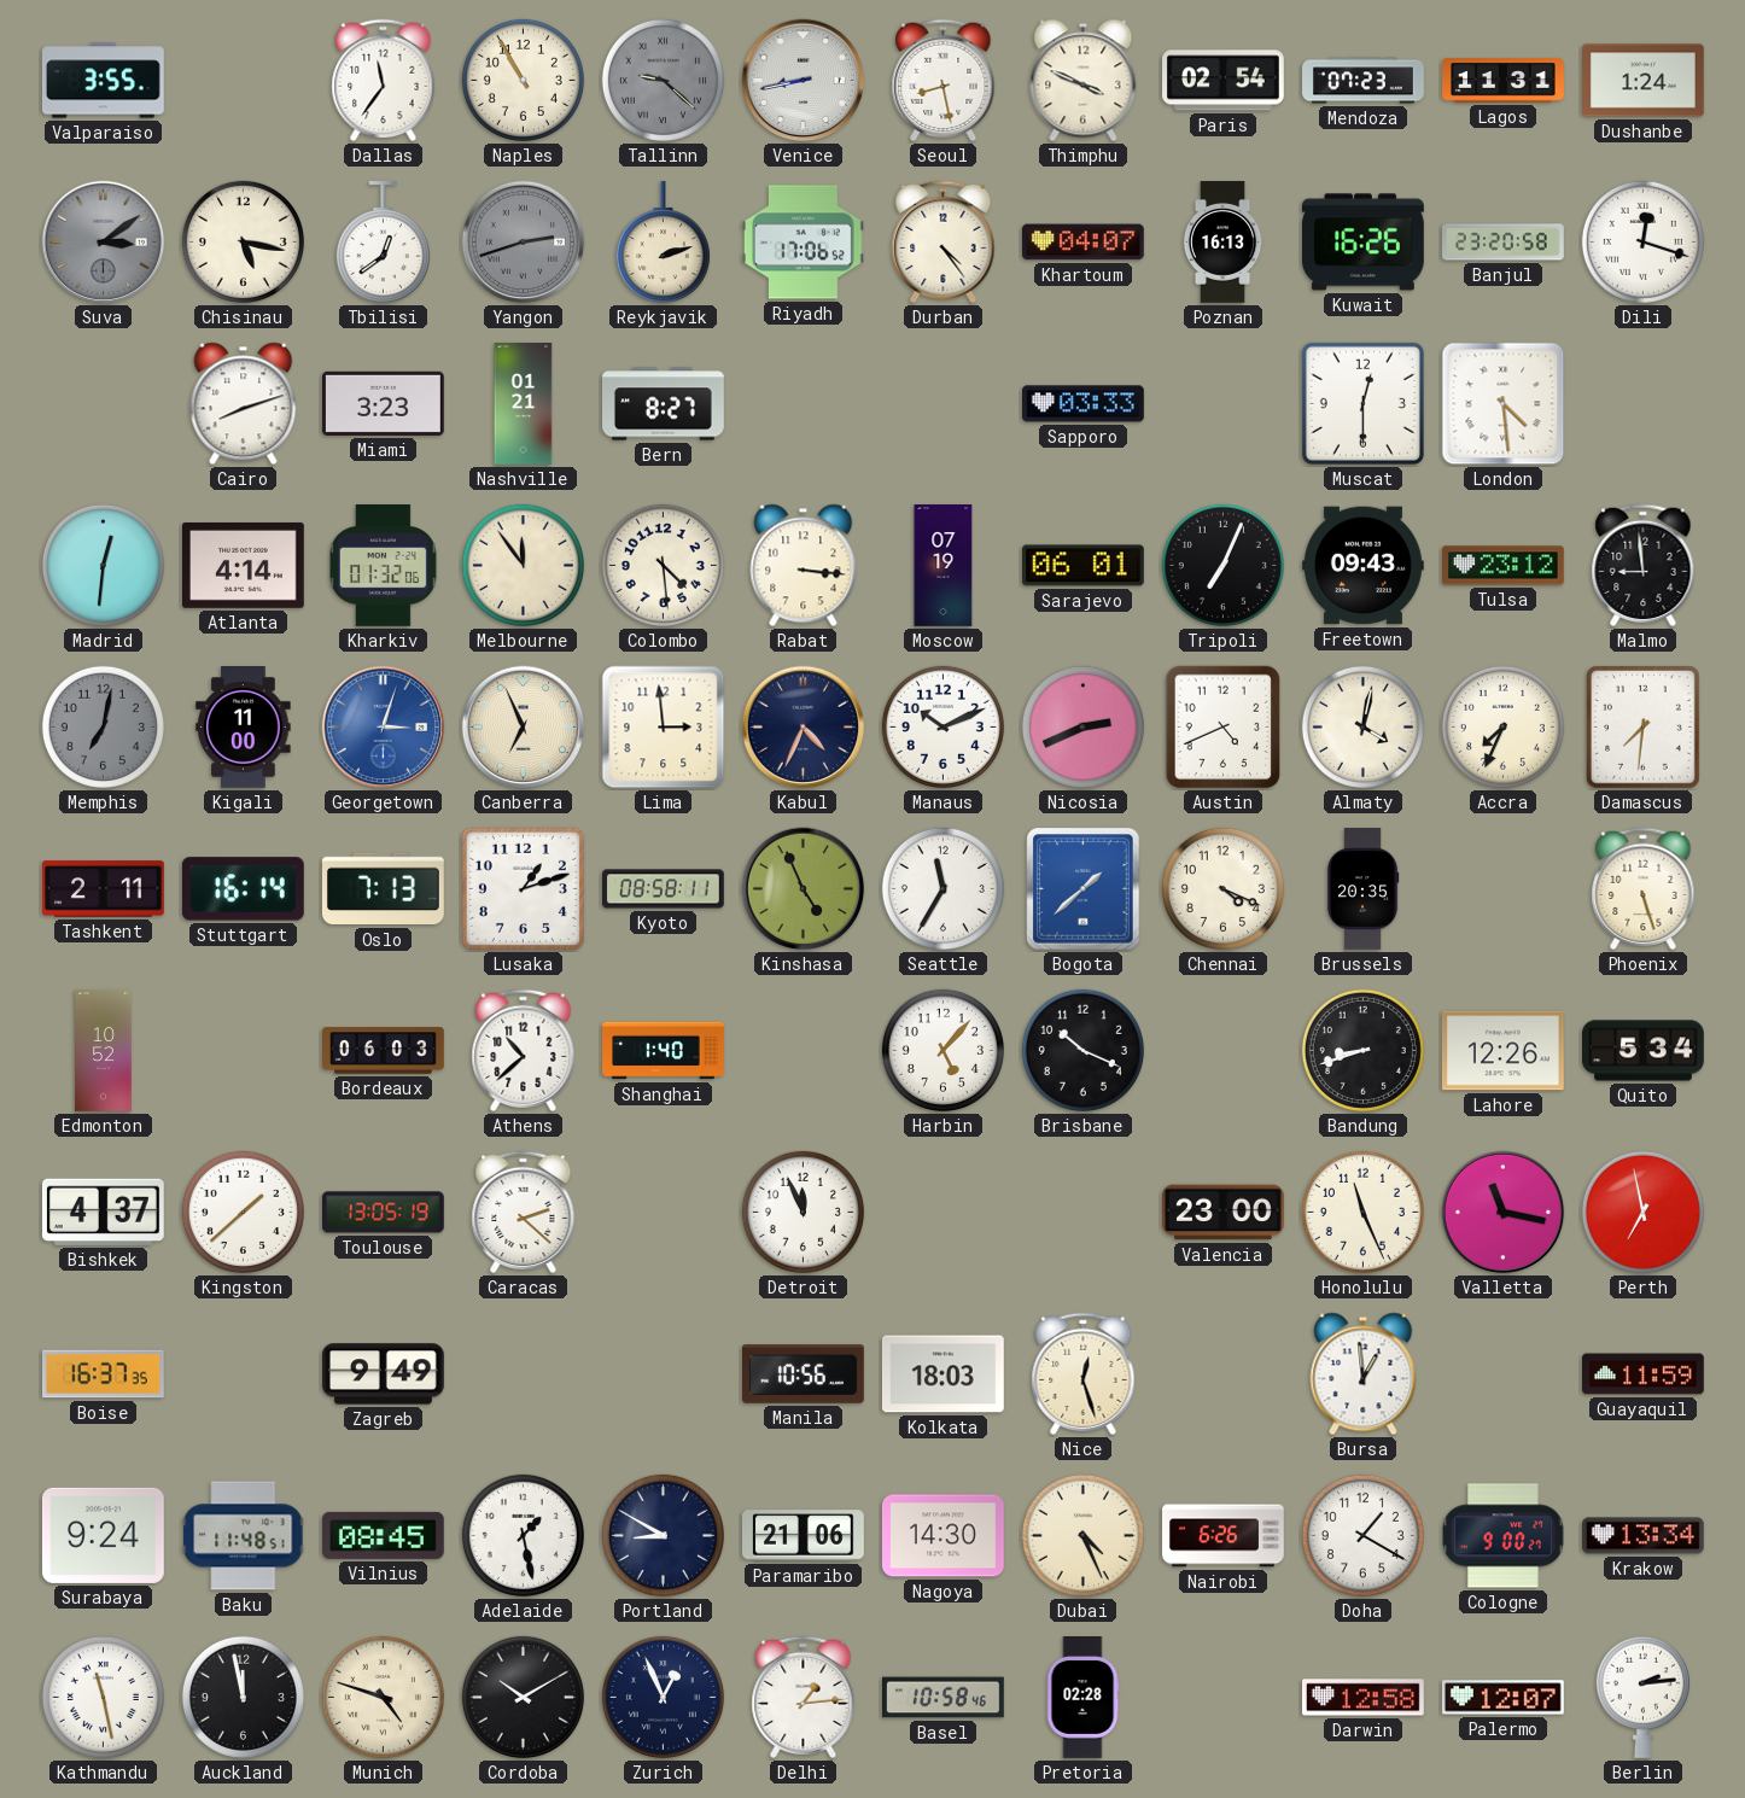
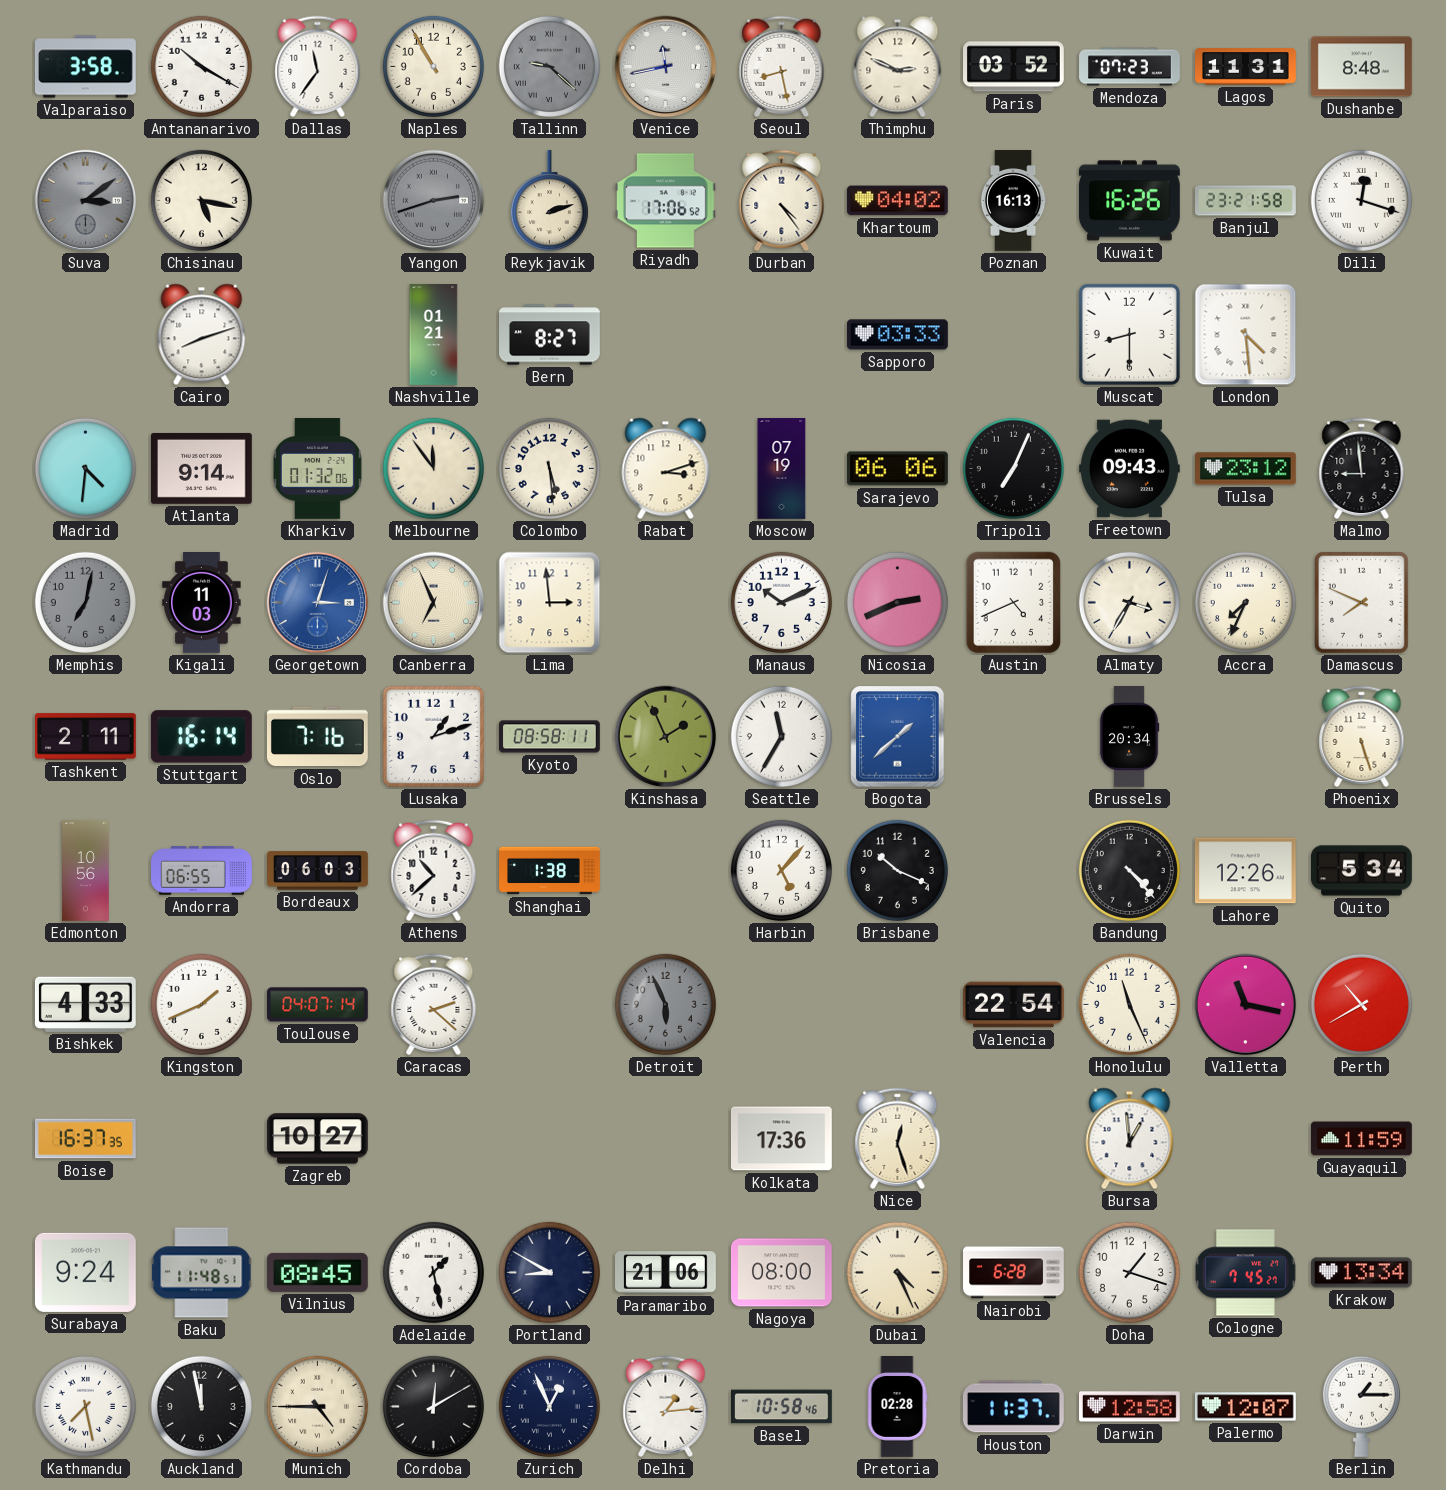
Valparaiso: 3:55 -> 3:58
Antananarivo: none -> 10:20
Venice: 8:43 -> 11:43
Thimphu: 3:49 -> 2:49
Paris: 02:54 -> 03:52
Dushanbe: 1:24 -> 8:48
Tbilisi: 12:39 -> none
Khartoum: 04:07 -> 04:02
Banjul: 23:20 -> 23:21
Miami: 3:23 -> none
Muscat: 12:30 -> 8:30
Madrid: 12:31 -> 4:31
Atlanta: 4:14 -> 9:14
Colombo: 4:29 -> 5:29
Rabat: 3:16 -> 3:12
Sarajevo: 06:01 -> 06:06
Kigali: 11:00 -> 11:03
Kabul: 4:34 -> none
Almaty: 4:02 -> 3:35
Damascus: 7:31 -> 7:49
Oslo: 7:13 -> 7:16
Kinshasa: 4:56 -> 1:56
Chennai: 4:19 -> none
Brussels: 20:35 -> 20:34
Edmonton: 10:52 -> 10:56
Andorra: none -> 06:55
Shanghai: 1:40 -> 1:38
Bandung: 8:42 -> 4:23
Bishkek: 4:37 -> 4:33
Kingston: 1:38 -> 1:41
Toulouse: 13:05 -> 04:07
Detroit: 11:56 -> 5:56
Detroit dial: white -> grey
Valencia: 23:00 -> 22:54
Perth: 6:58 -> 10:40
Zagreb: 9:49 -> 10:27
Manila: 10:56 -> none
Kolkata: 18:03 -> 17:36
Nagoya: 14:30 -> 08:00
Nairobi: 6:26 -> 6:28
Doha: 1:20 -> 1:18
Cologne: 9:00 -> 7:45
Kathmandu: 11:28 -> 7:28
Munich: 4:48 -> 4:45
Cordoba: 10:10 -> 12:10
Houston: none -> 11:37
Berlin: 2:14 -> 1:15
